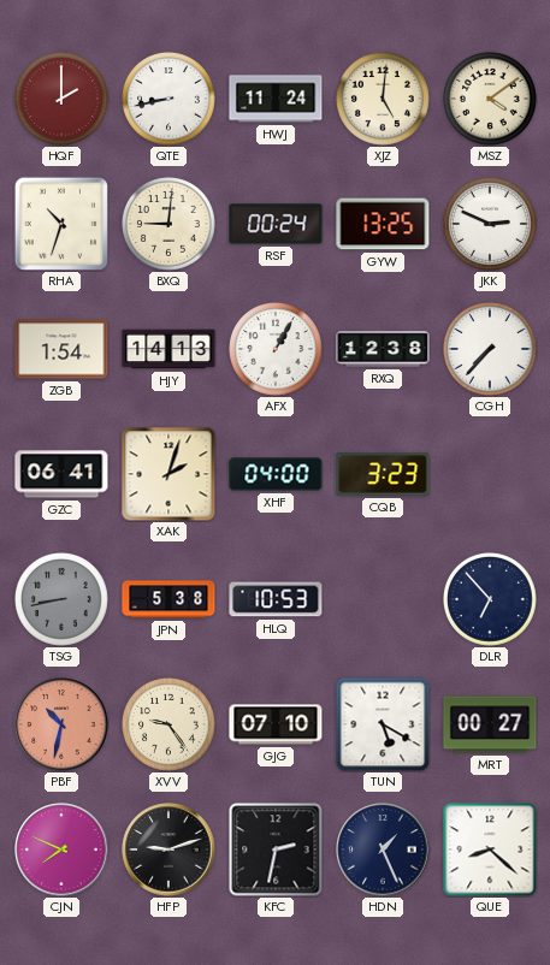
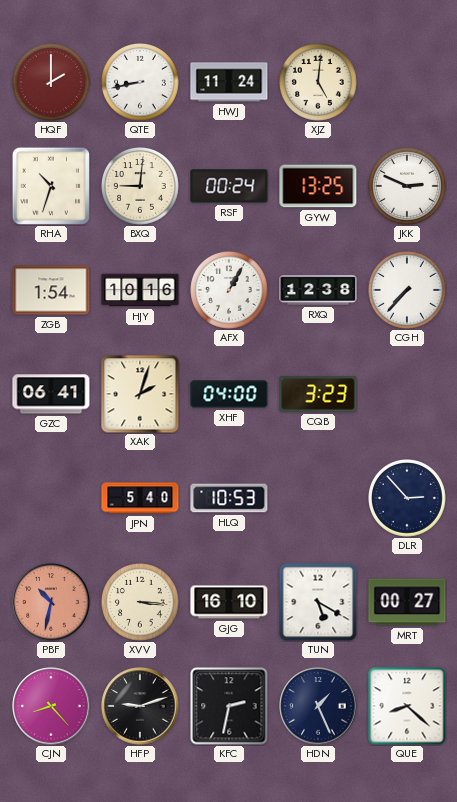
MSZ: 4:09 -> none
HJY: 14:13 -> 10:16
TSG: 8:43 -> none
JPN: 5:38 -> 5:40
DLR: 6:53 -> 2:53
XVV: 9:24 -> 3:16
GJG: 07:10 -> 16:10
CJN: 7:49 -> 8:23
